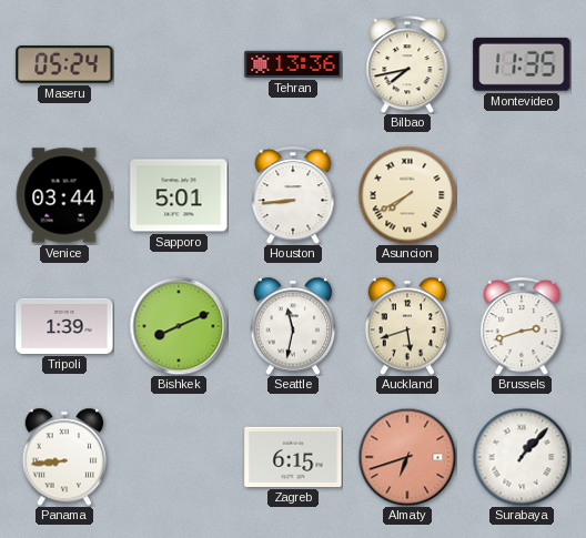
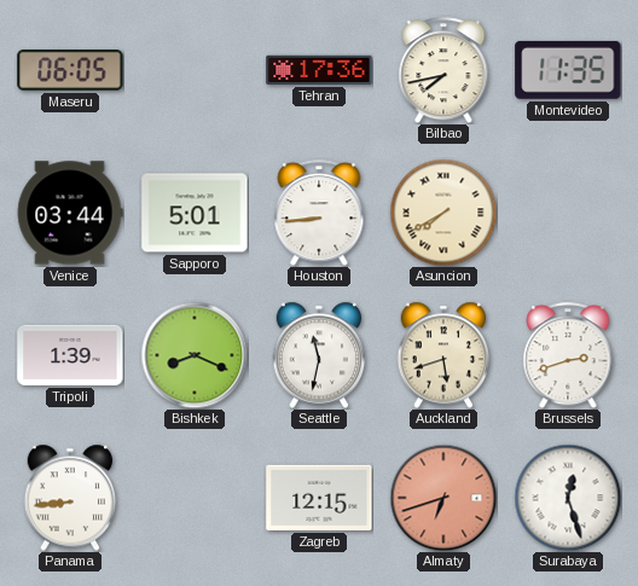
Maseru: 05:24 -> 06:05
Tehran: 13:36 -> 17:36
Bishkek: 8:11 -> 8:19
Zagreb: 6:15 -> 12:15
Surabaya: 1:07 -> 12:27
